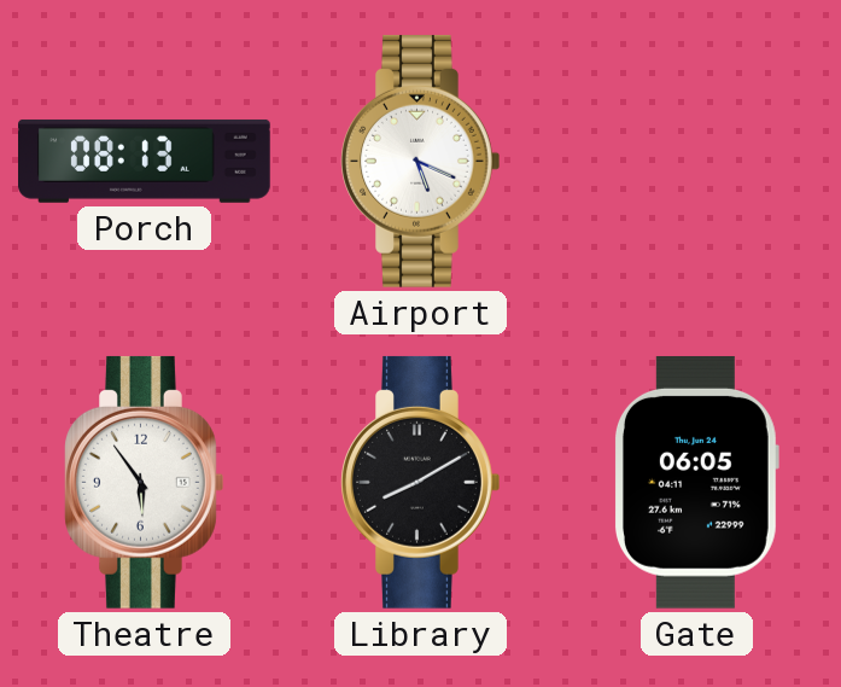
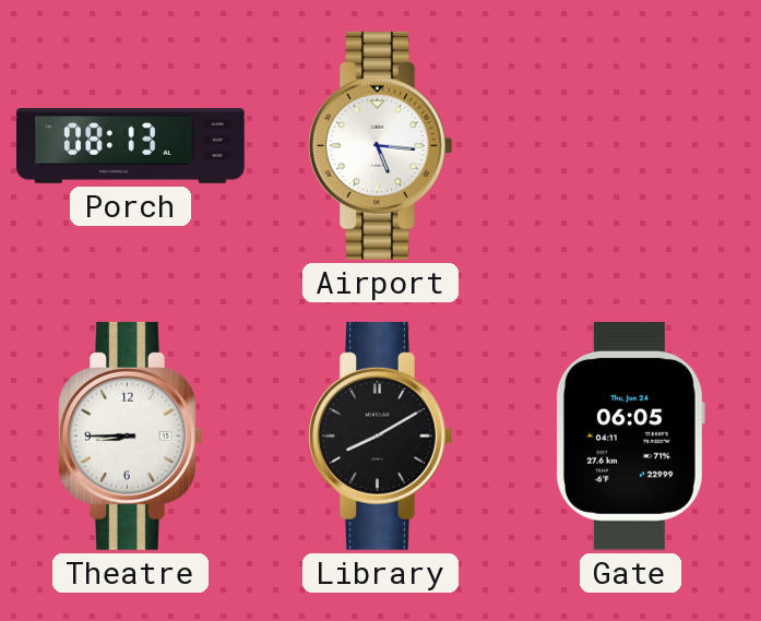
Airport: 5:19 -> 5:16
Theatre: 5:54 -> 8:45
